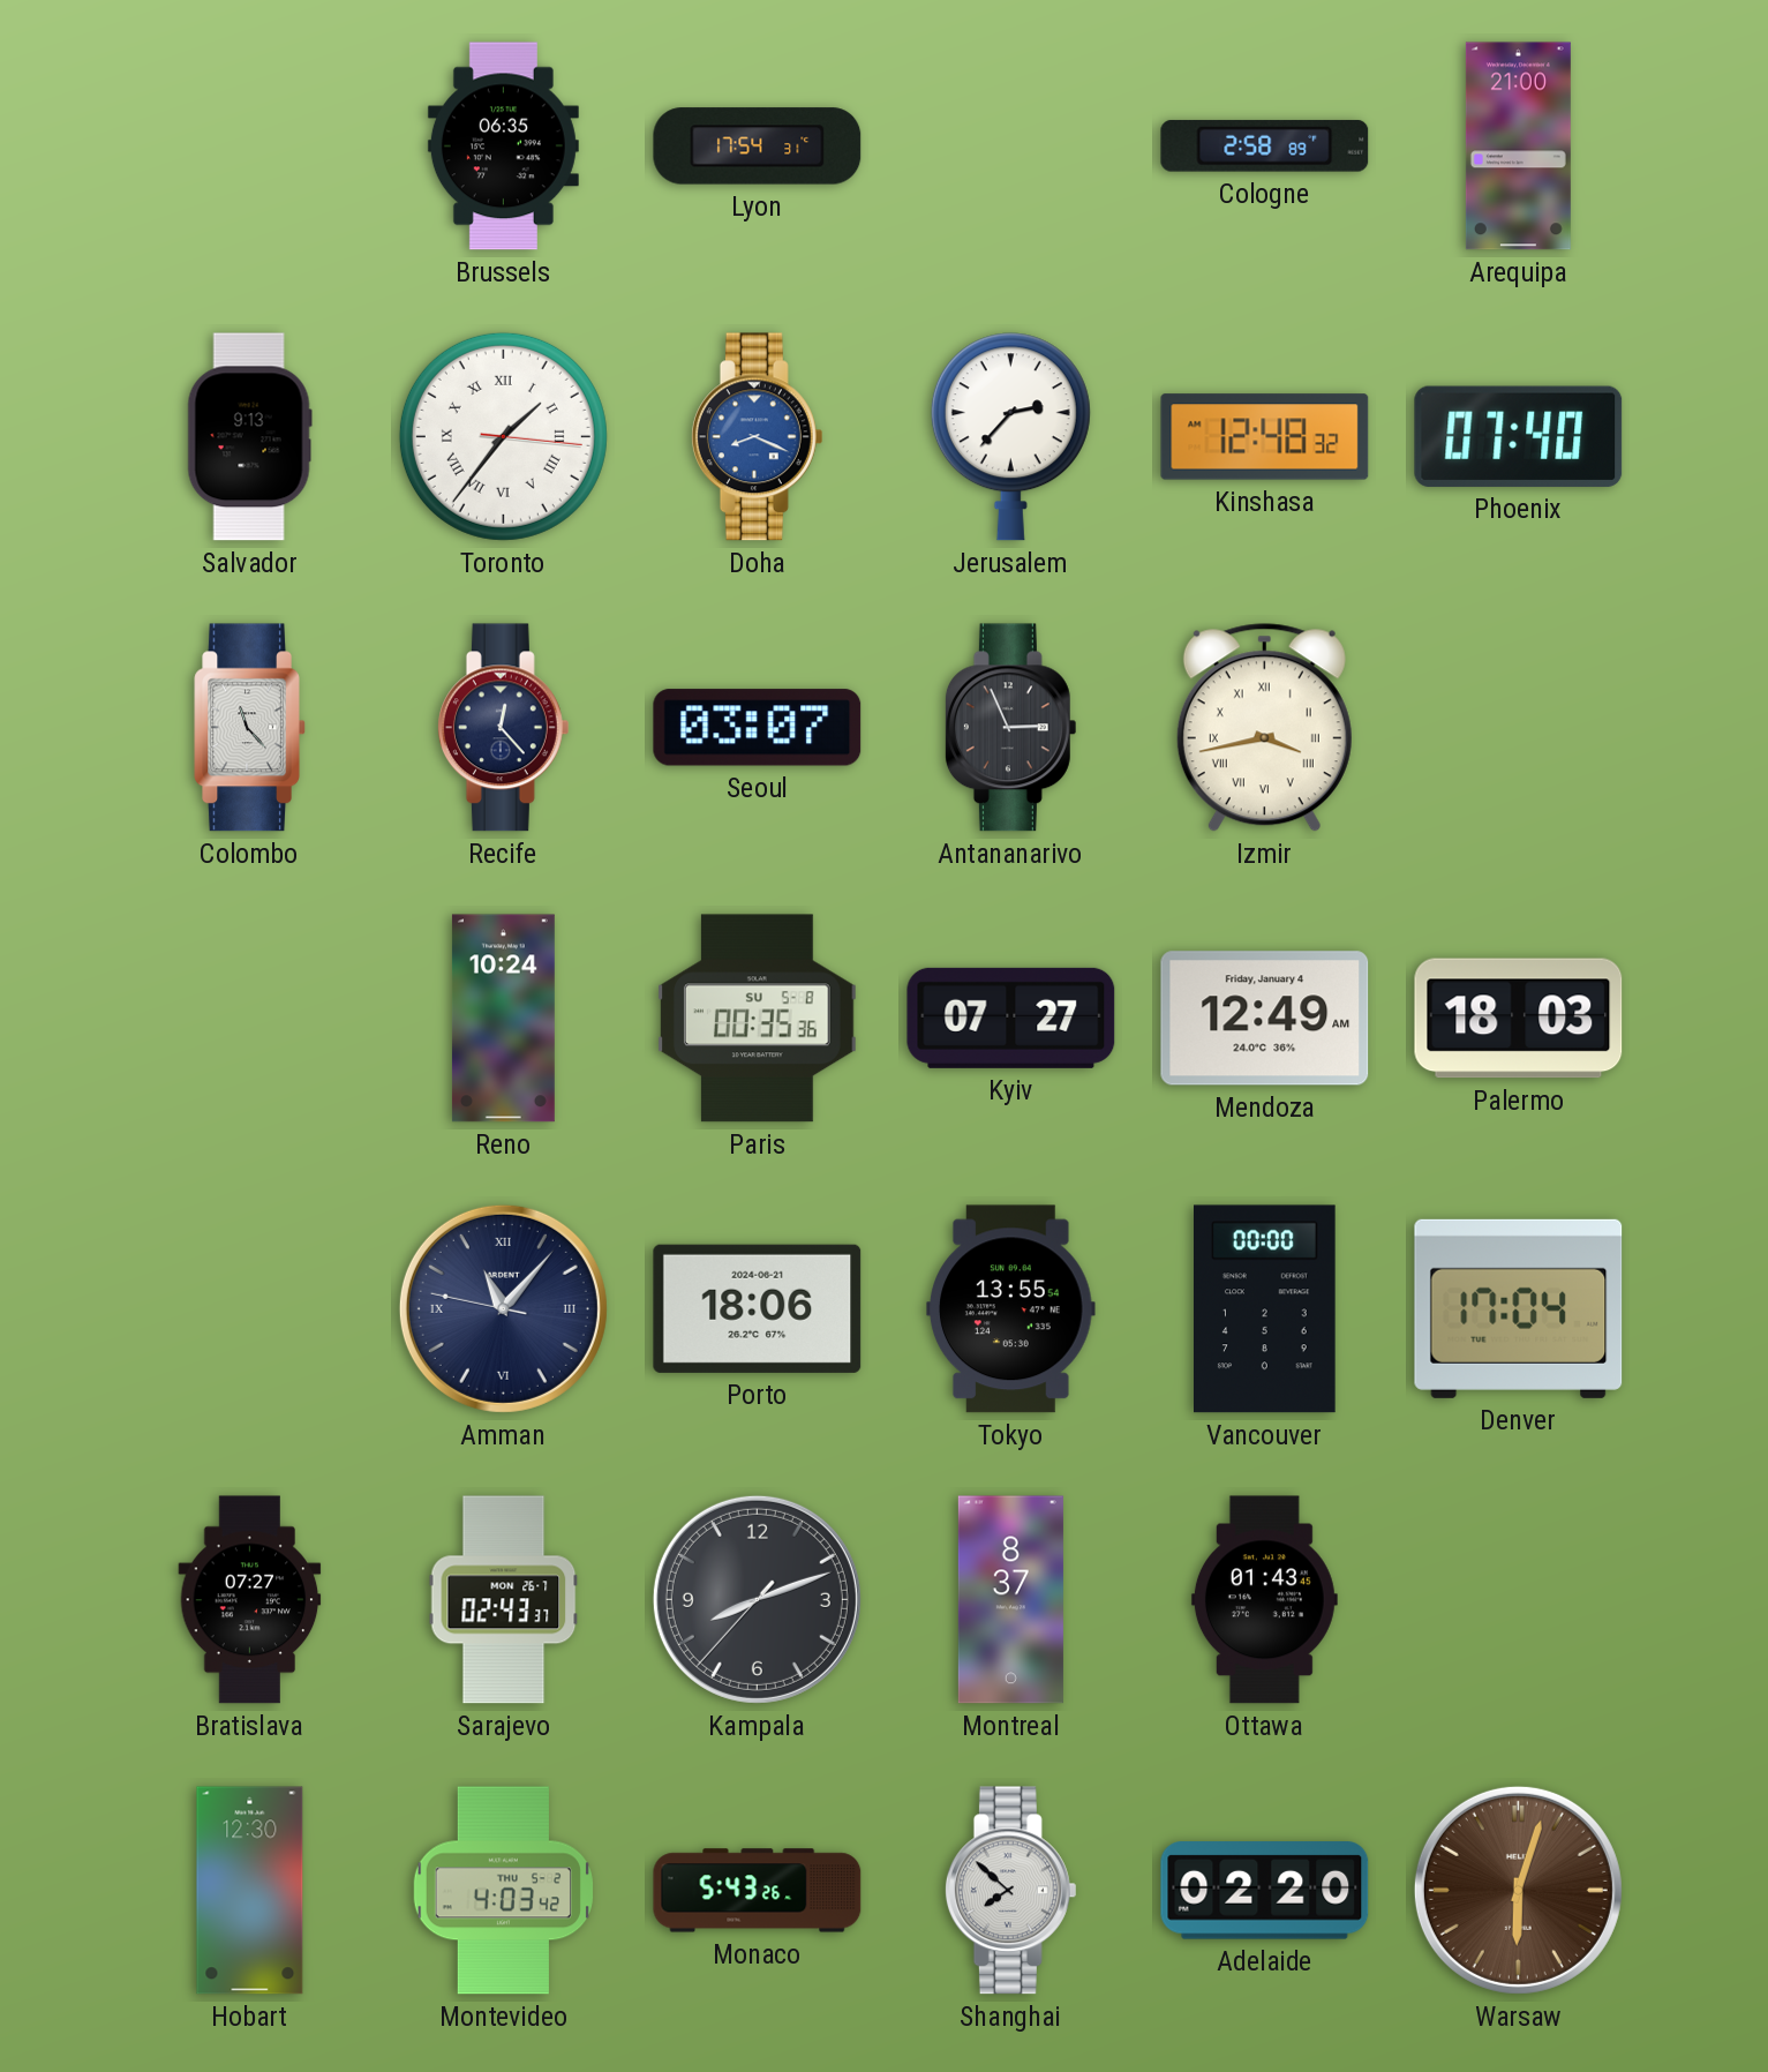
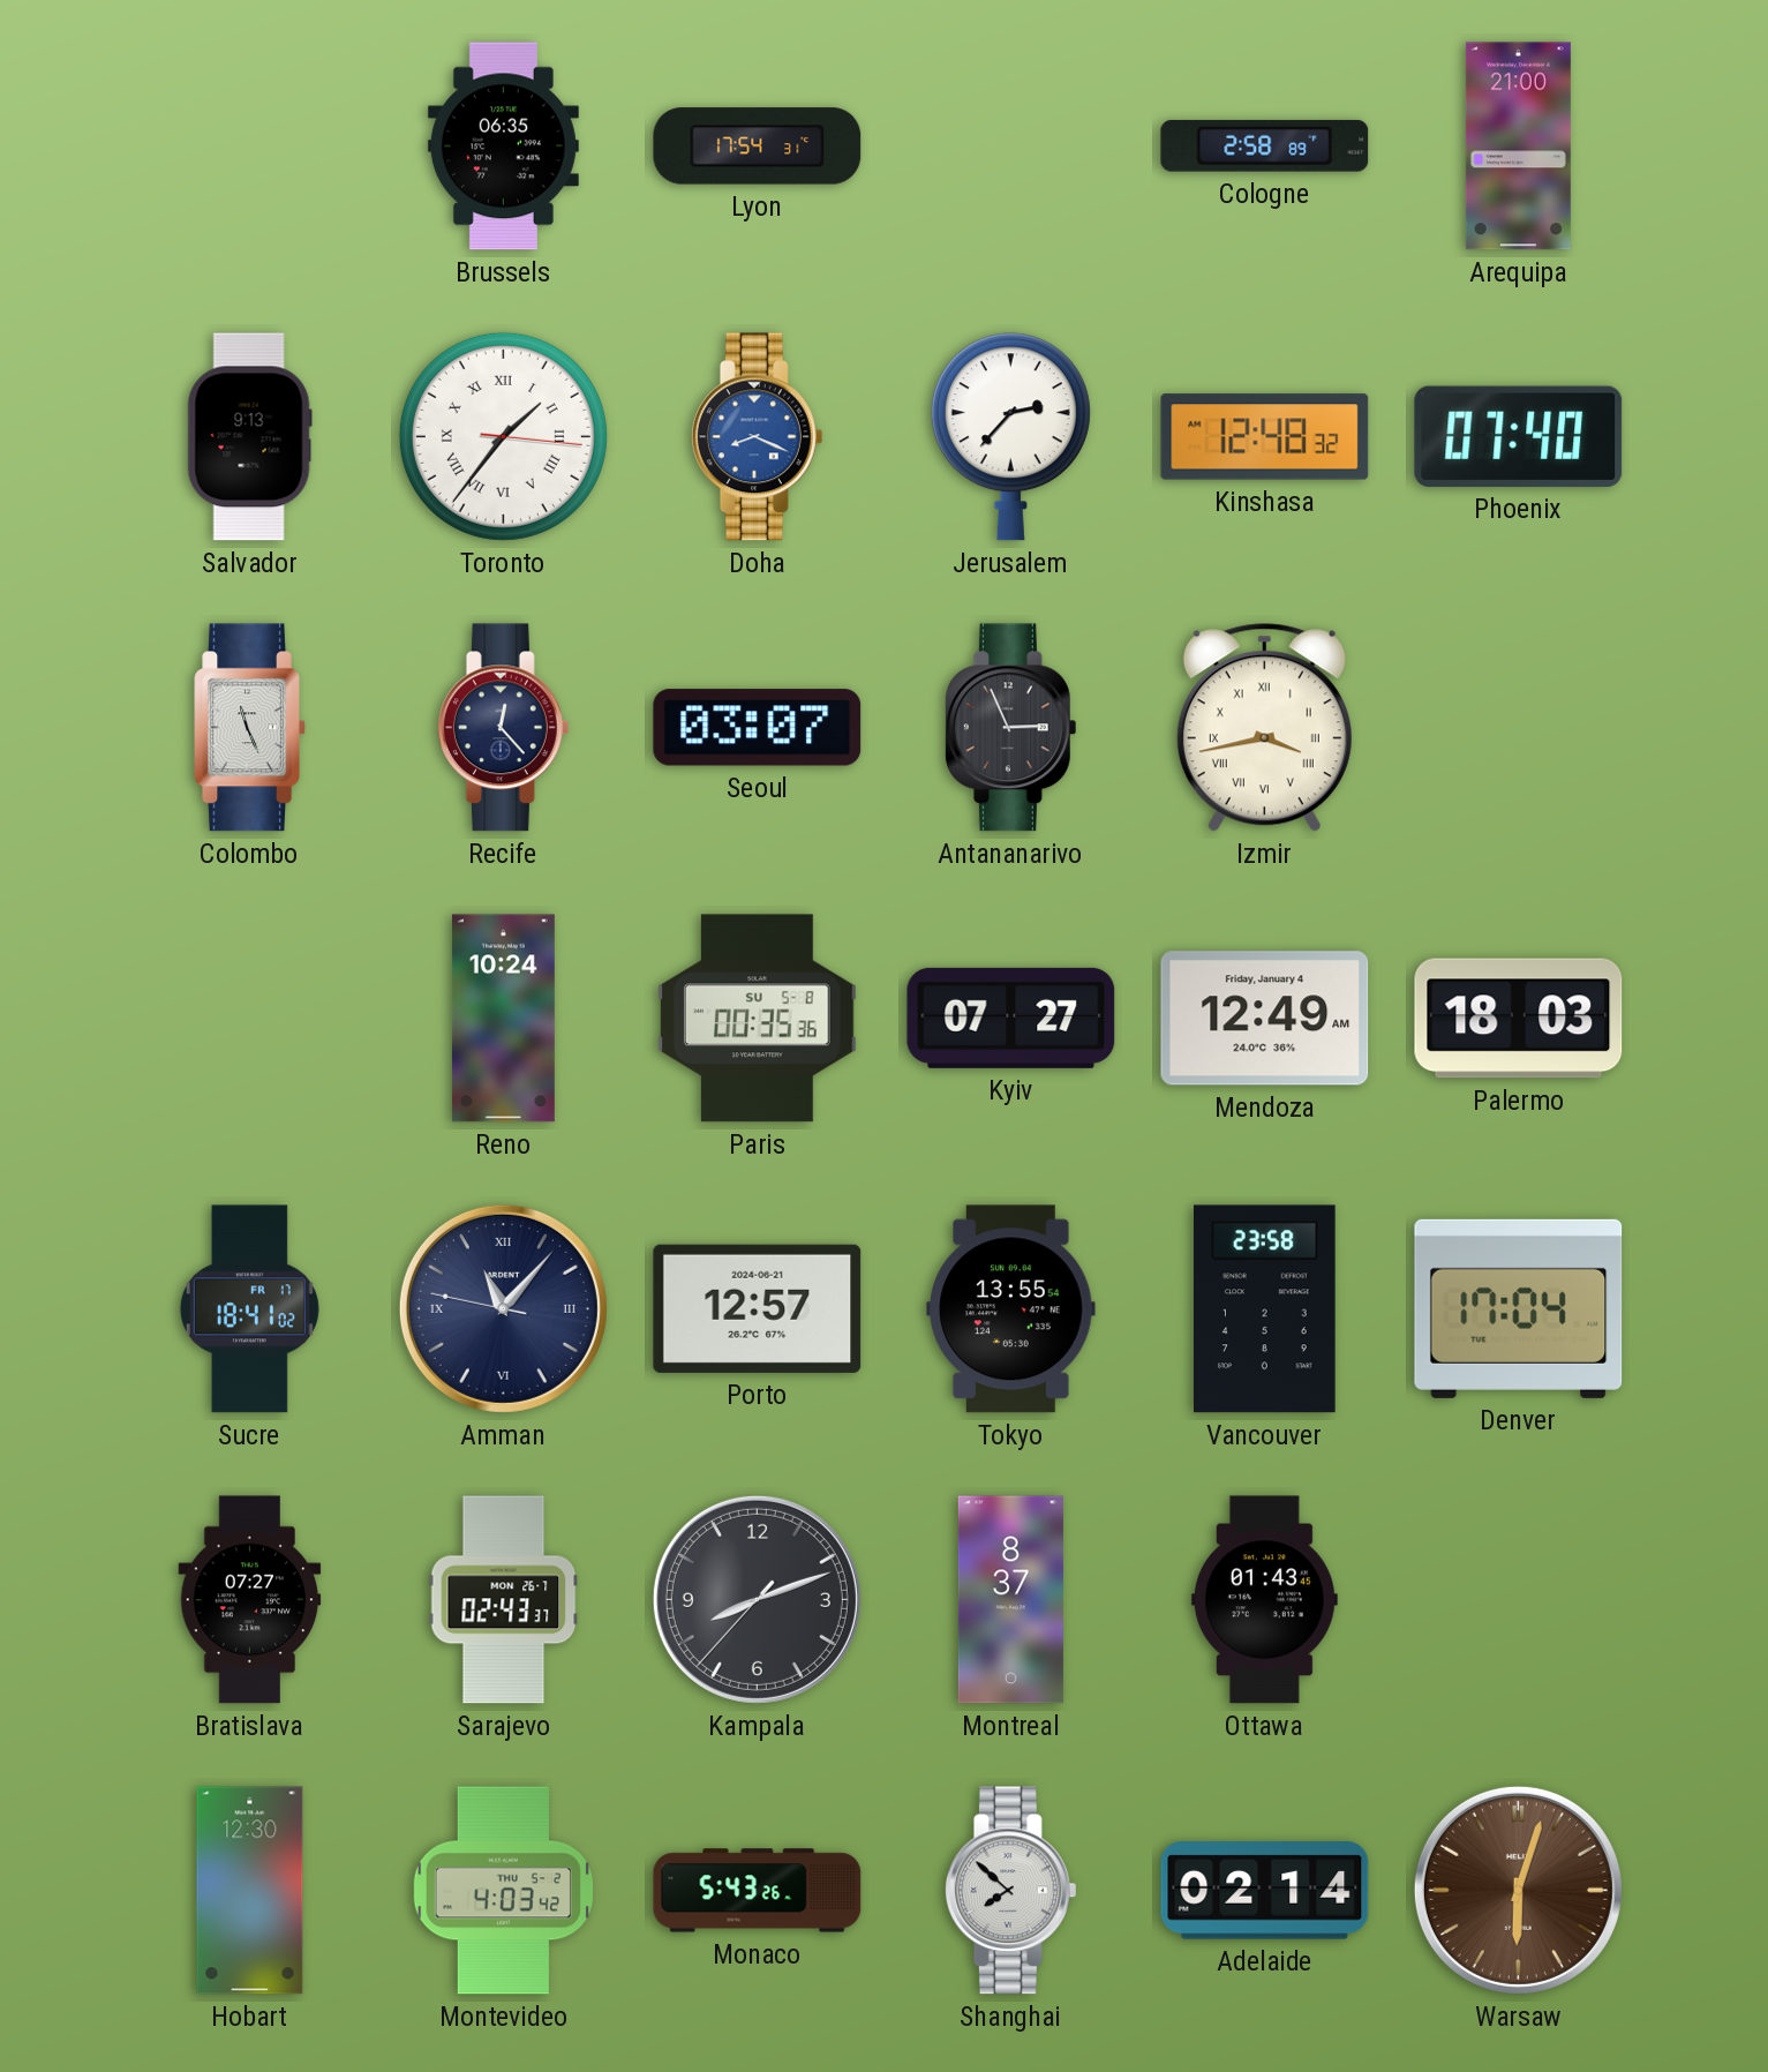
Colombo: 11:23 -> 11:26
Sucre: none -> 18:41
Porto: 18:06 -> 12:57
Vancouver: 00:00 -> 23:58
Adelaide: 02:20 -> 02:14
